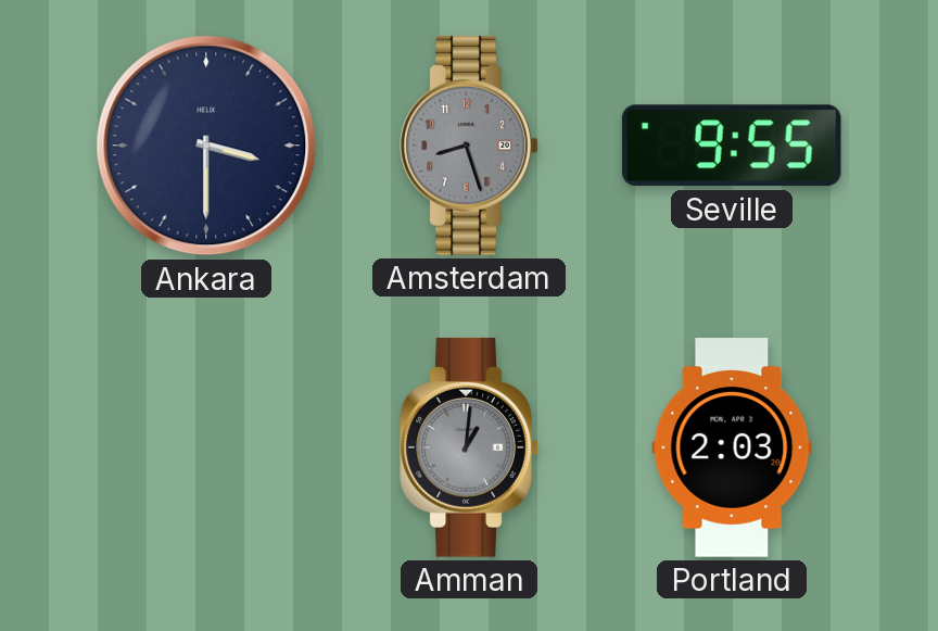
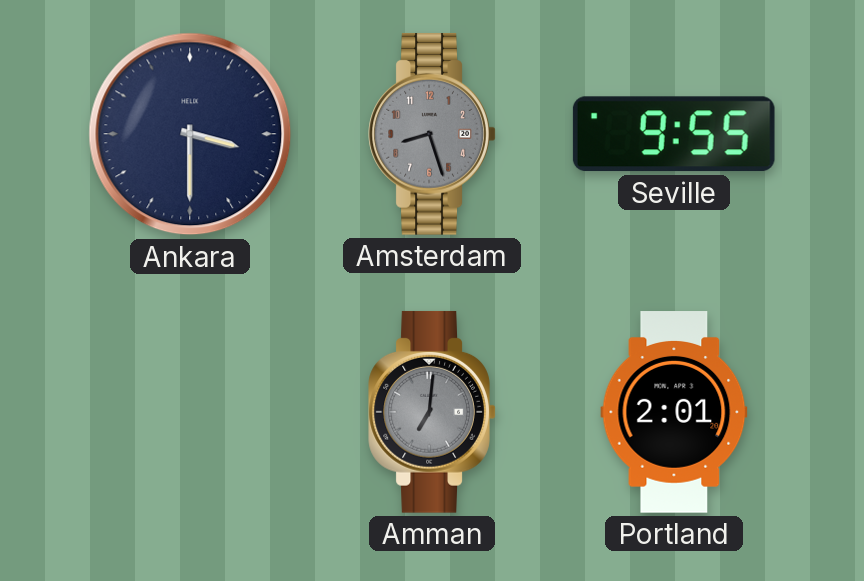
Amman: 1:01 -> 7:01
Portland: 2:03 -> 2:01
